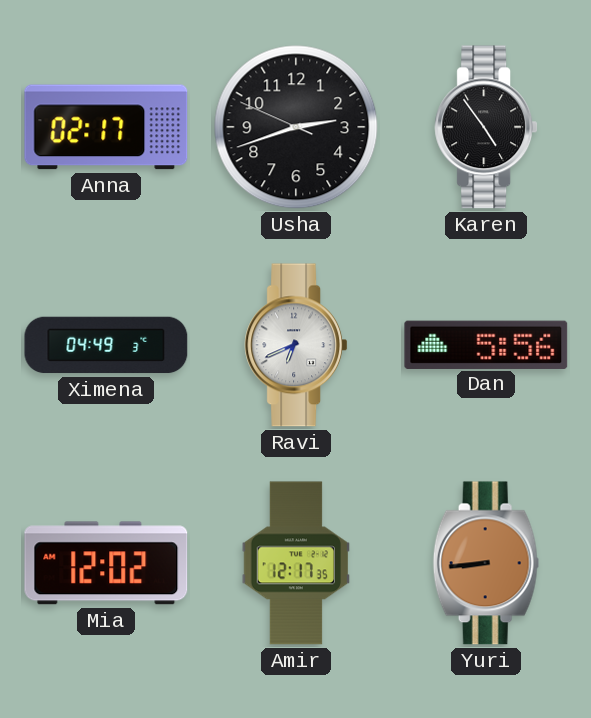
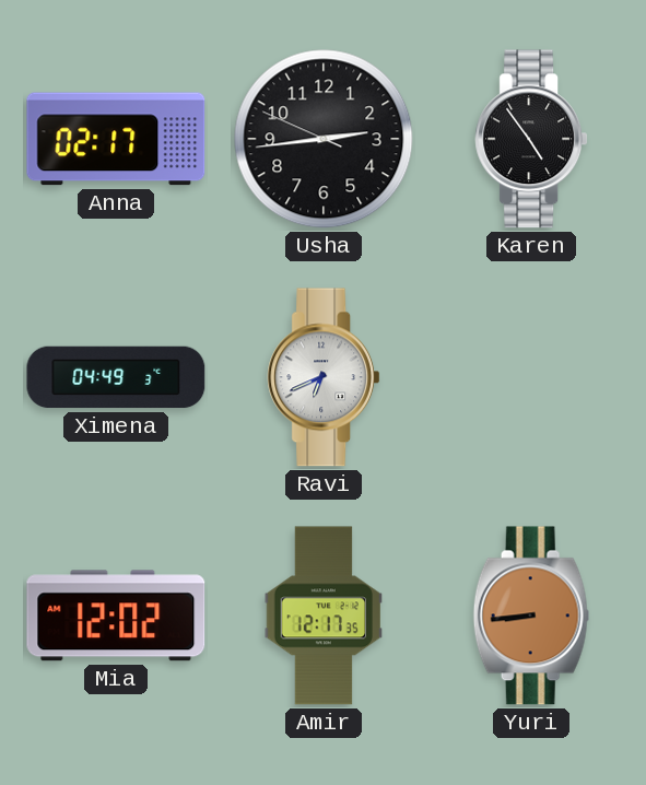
Usha: 2:41 -> 2:43
Dan: 5:56 -> none
